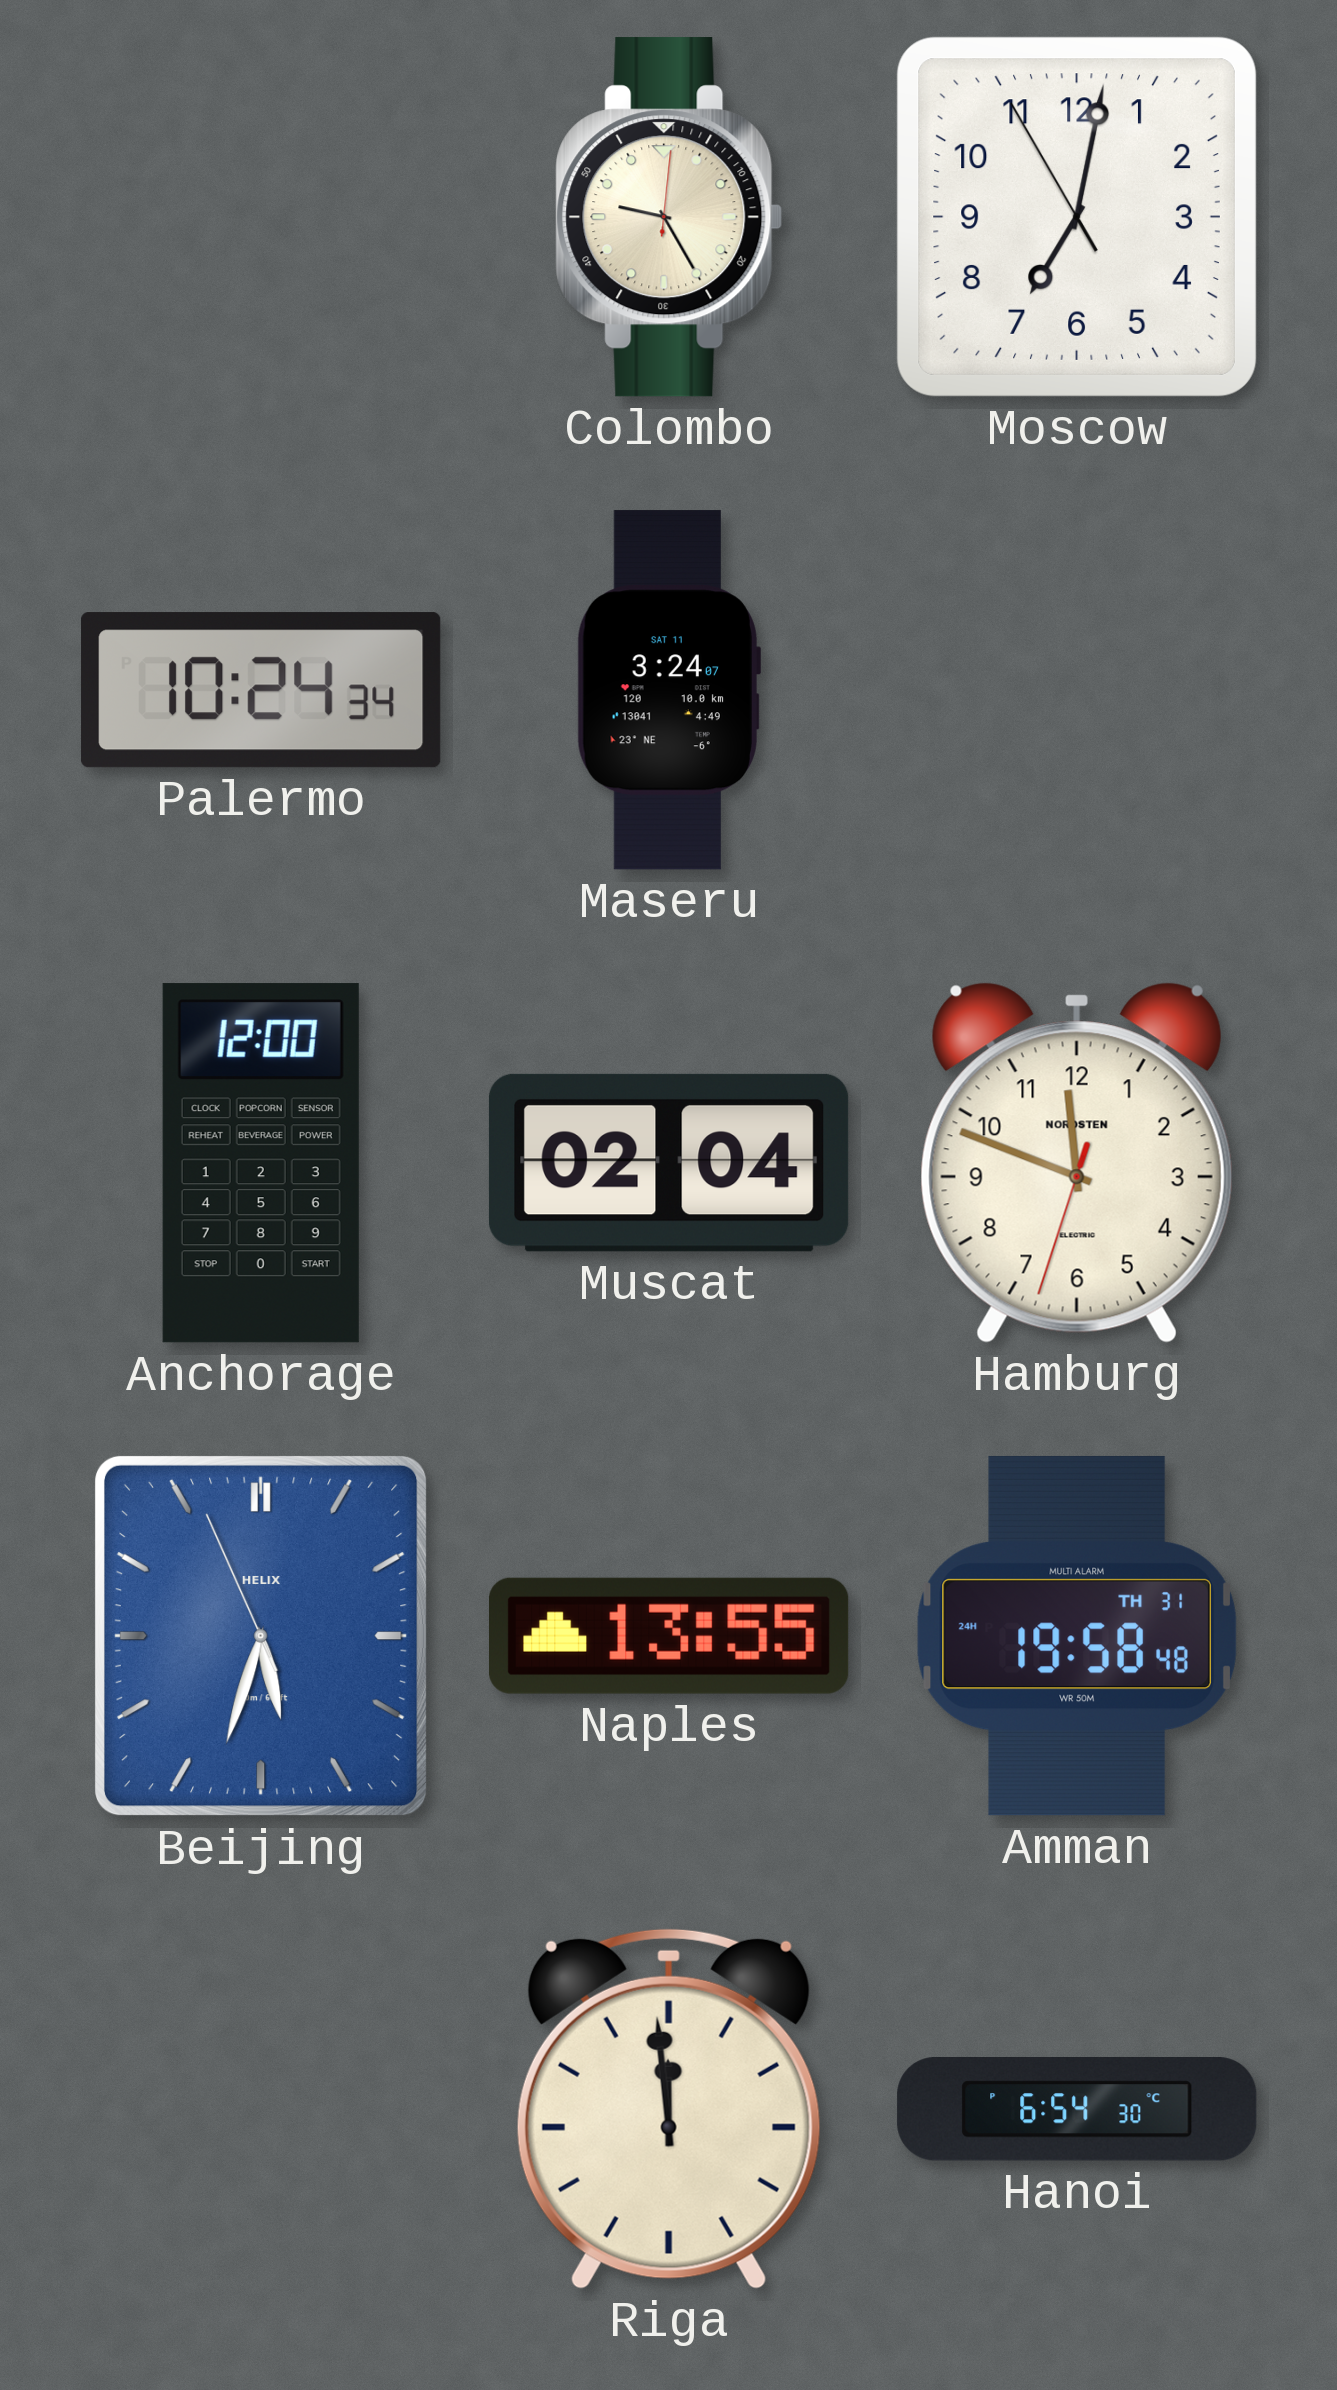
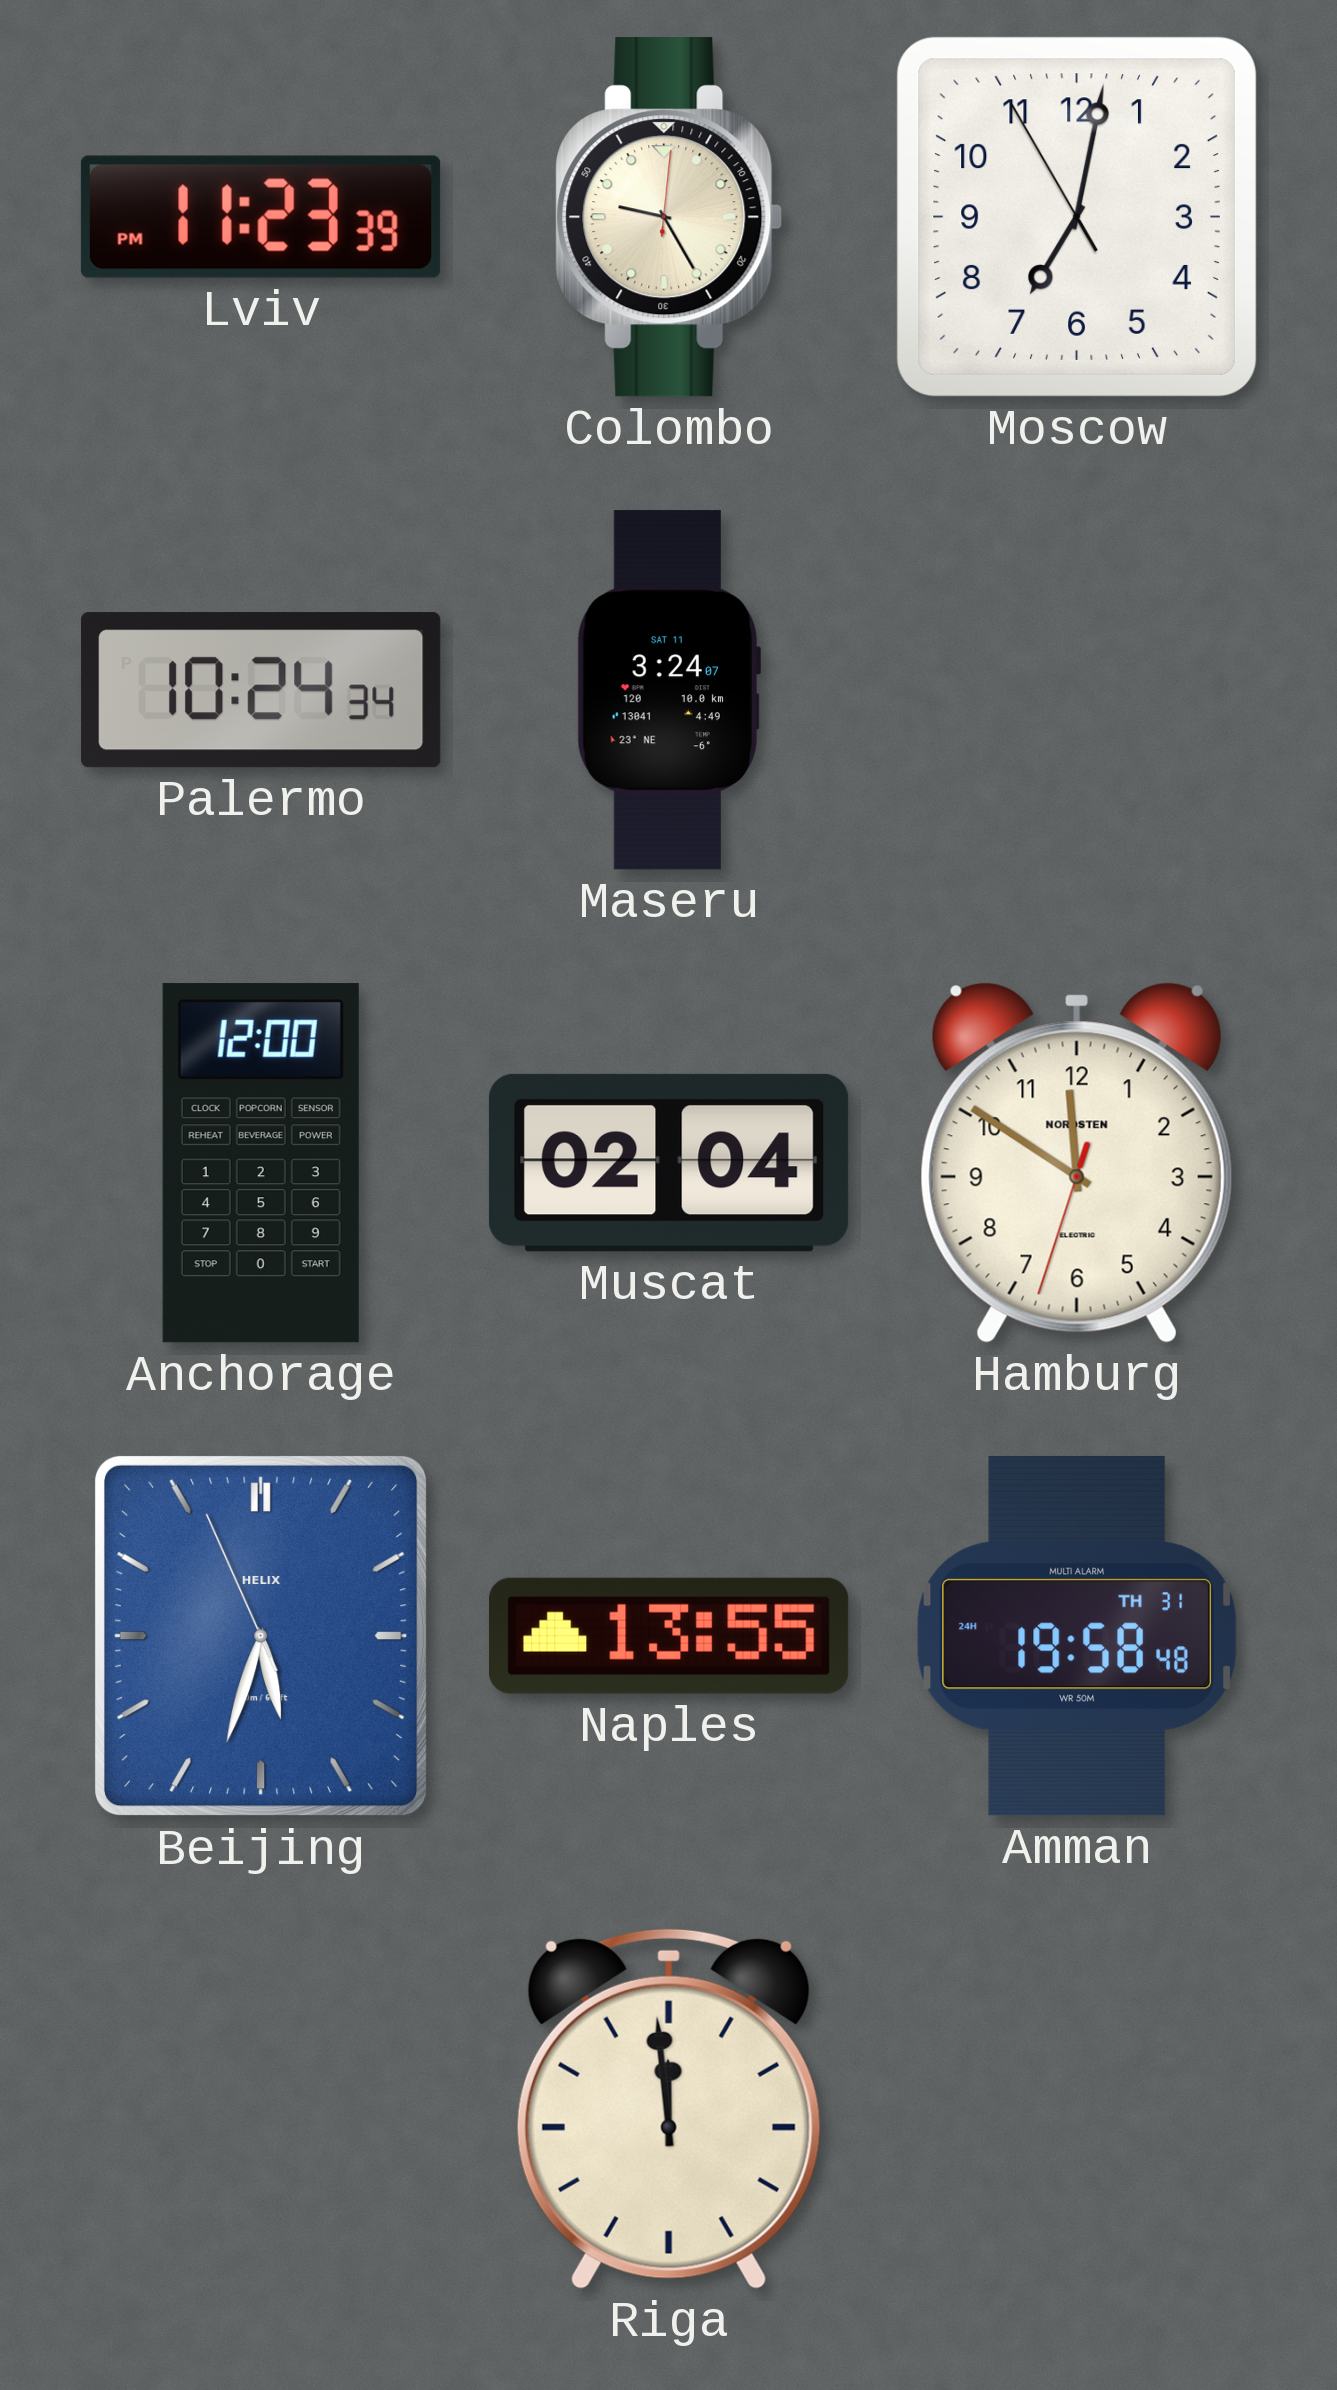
Lviv: none -> 11:23
Hamburg: 11:48 -> 11:50
Hanoi: 6:54 -> none
